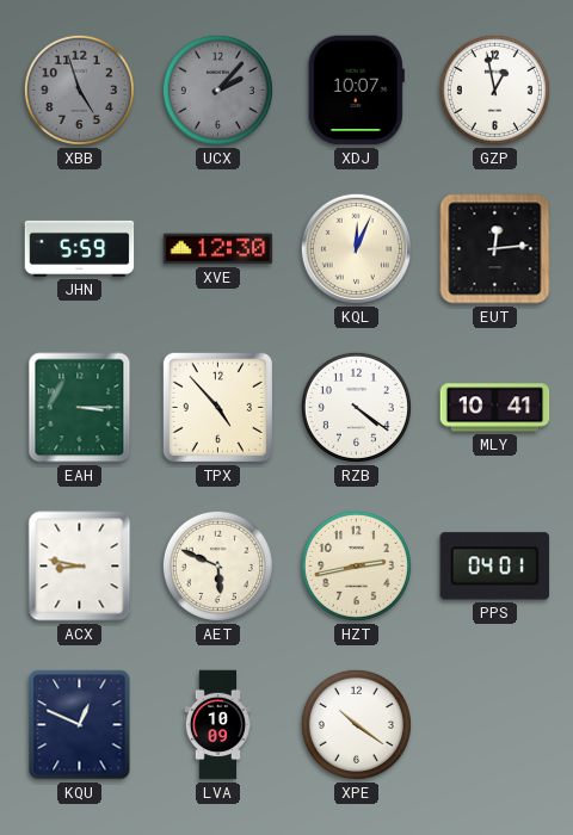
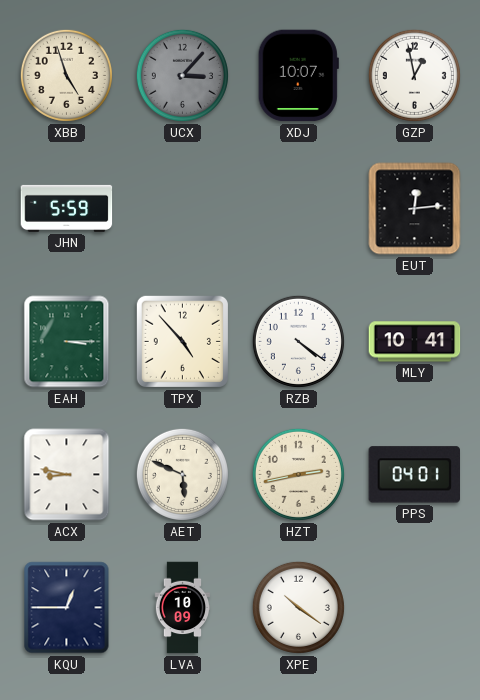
XBB dial: grey -> cream
UCX: 2:07 -> 3:07
XVE: 12:30 -> none
KQL: 12:04 -> none
KQU: 12:49 -> 12:45
